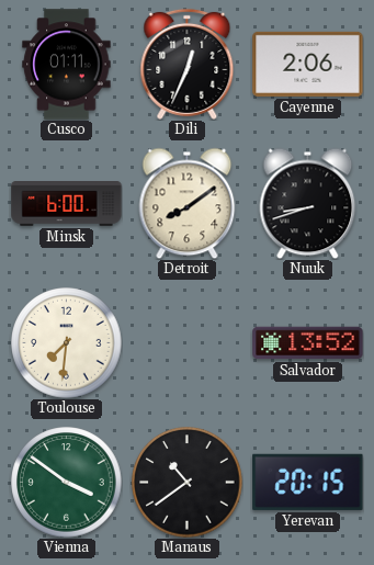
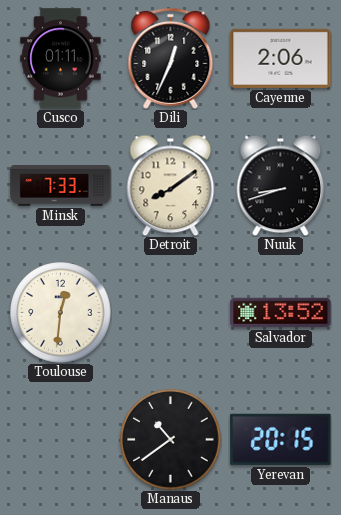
Minsk: 6:00 -> 7:33
Toulouse: 7:31 -> 12:31
Vienna: 3:51 -> none
